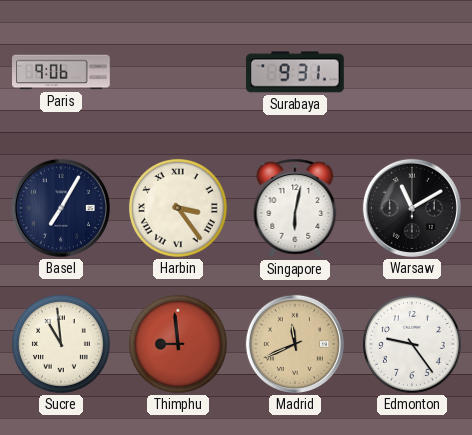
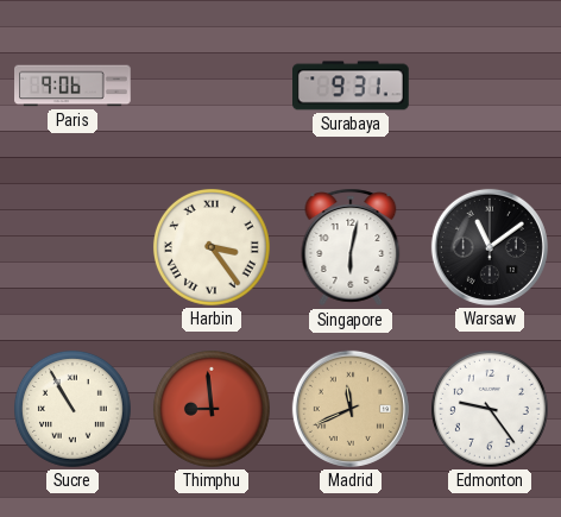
Basel: 7:05 -> none
Warsaw: 11:10 -> 11:09
Sucre: 10:59 -> 10:55
